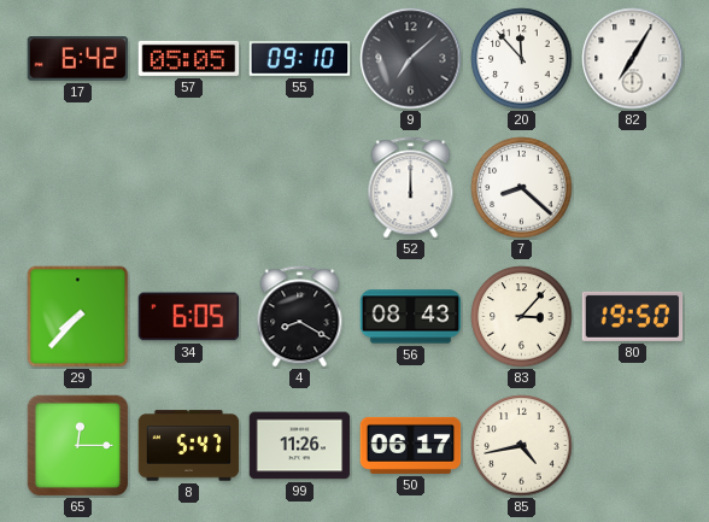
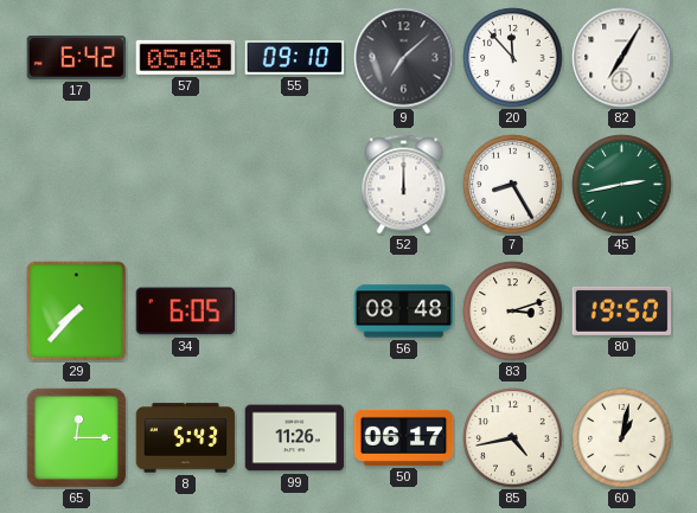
7: 8:22 -> 8:25
45: none -> 2:43
4: 8:20 -> none
56: 08:43 -> 08:48
83: 3:07 -> 3:12
8: 5:47 -> 5:43
60: none -> 1:02
